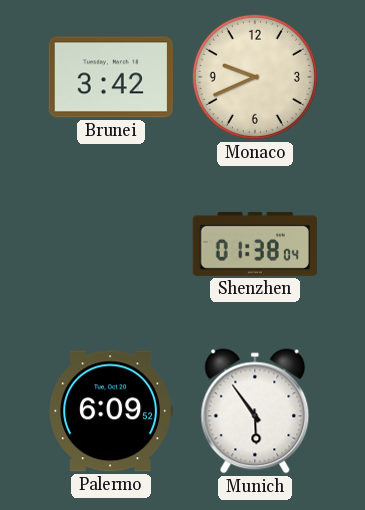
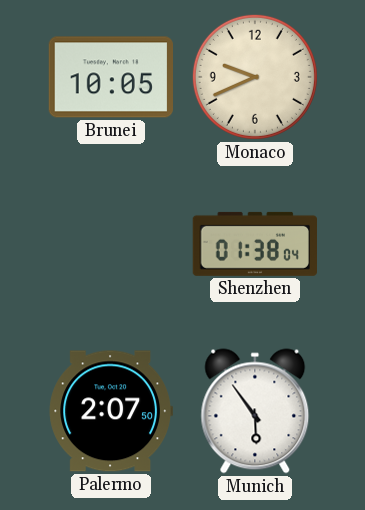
Brunei: 3:42 -> 10:05
Palermo: 6:09 -> 2:07
